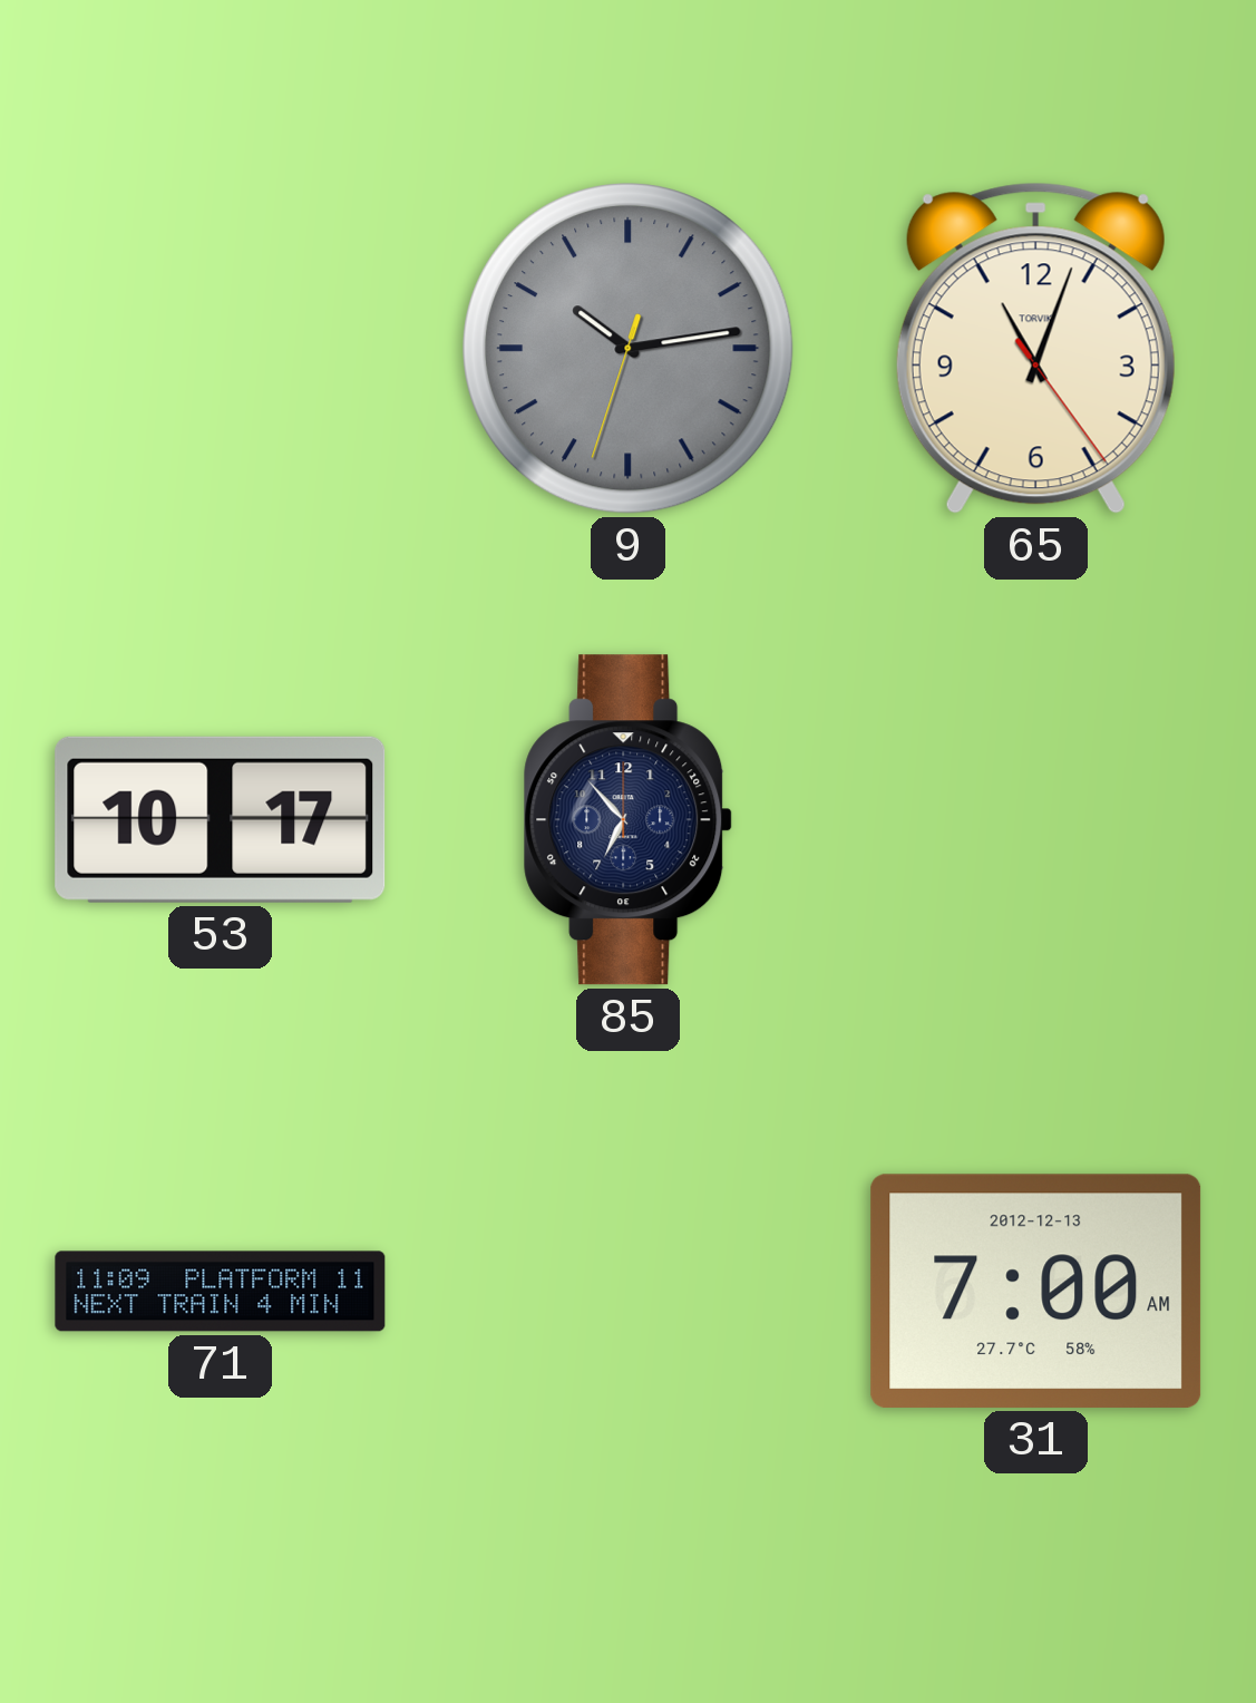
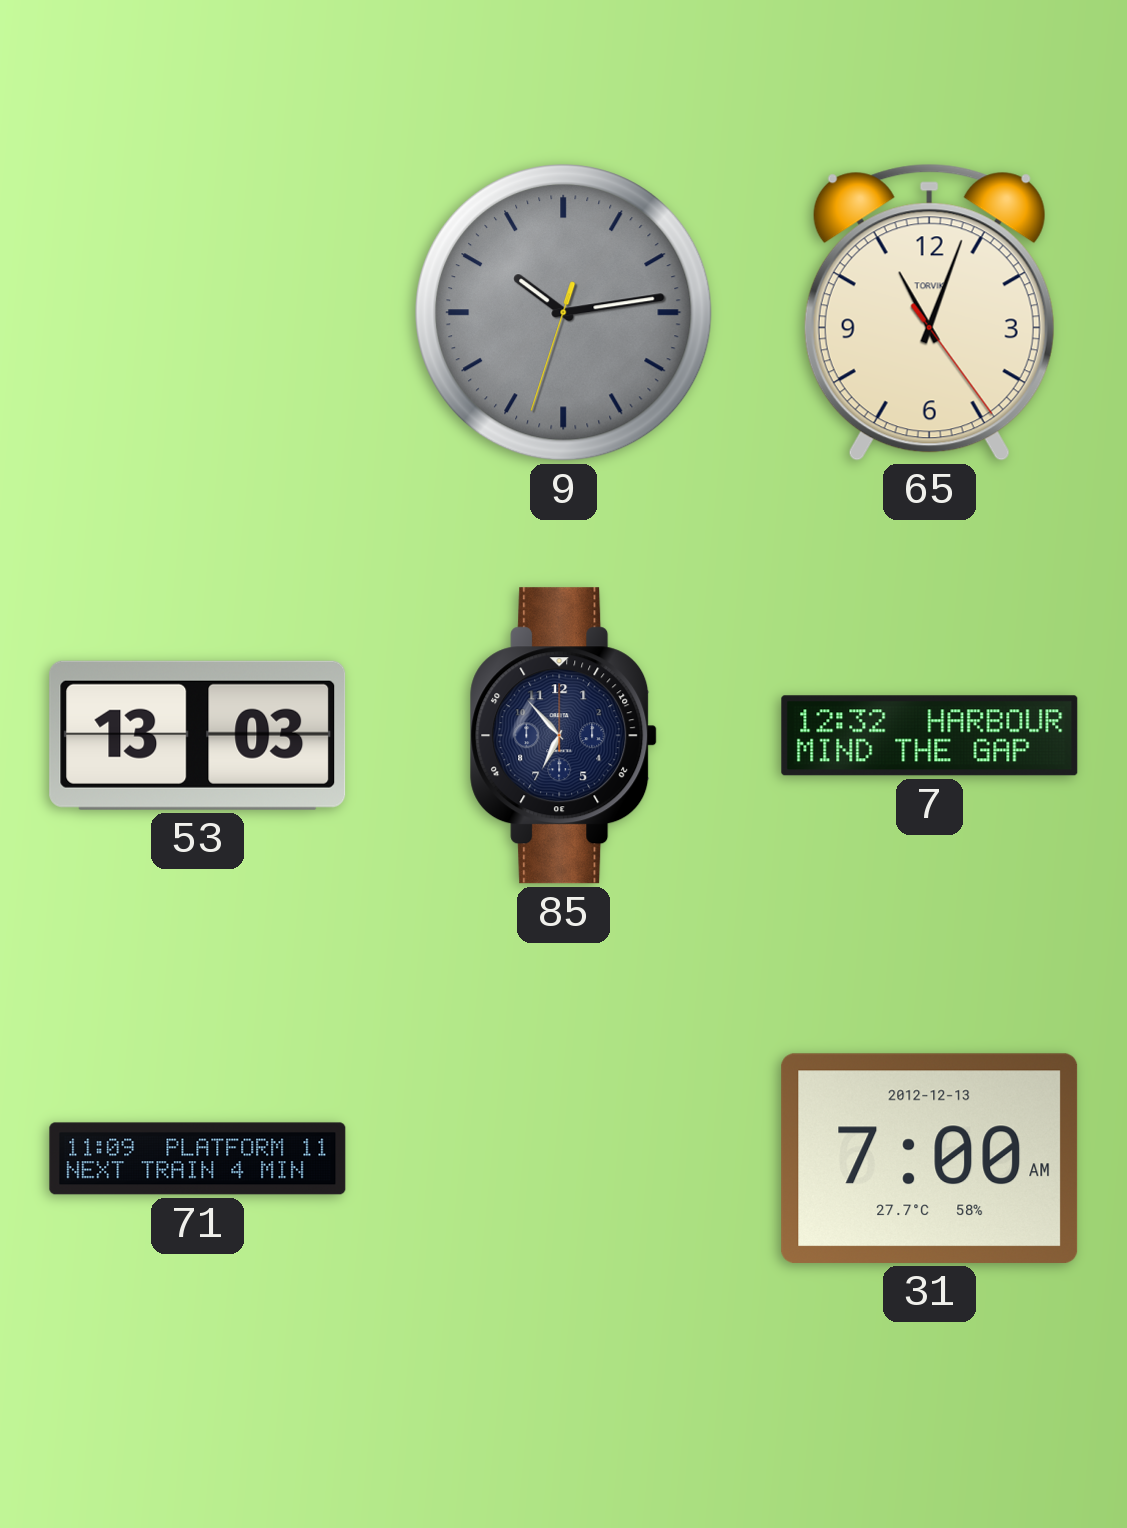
53: 10:17 -> 13:03
7: none -> 12:32
